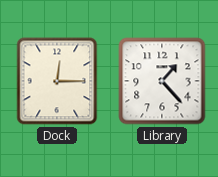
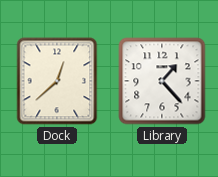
Dock: 12:15 -> 12:38
